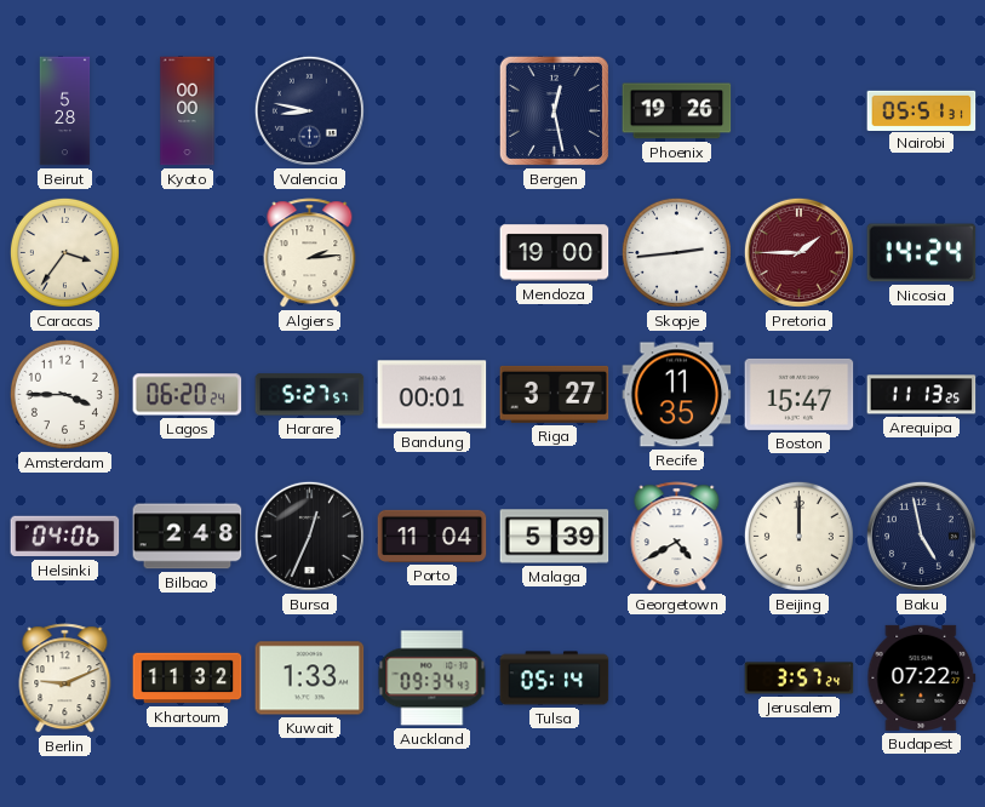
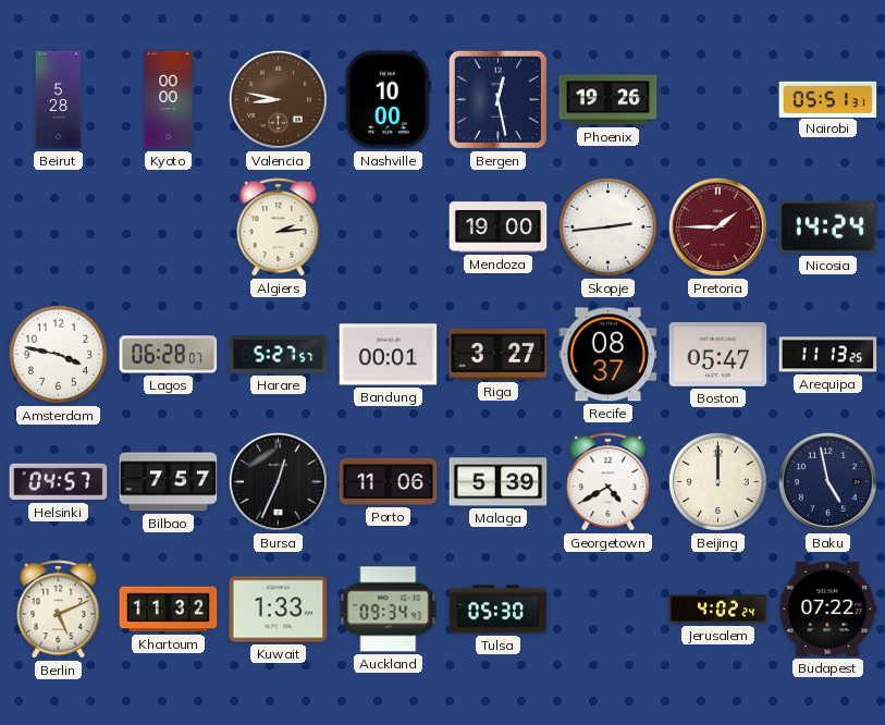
Valencia dial: navy -> brown
Nashville: none -> 10:00
Caracas: 3:36 -> none
Amsterdam: 3:45 -> 3:47
Lagos: 06:20 -> 06:28
Recife: 11:35 -> 08:37
Boston: 15:47 -> 05:47
Helsinki: 04:06 -> 04:57
Bilbao: 2:48 -> 7:57
Porto: 11:04 -> 11:06
Berlin: 9:11 -> 5:11
Tulsa: 05:14 -> 05:30
Jerusalem: 3:57 -> 4:02
